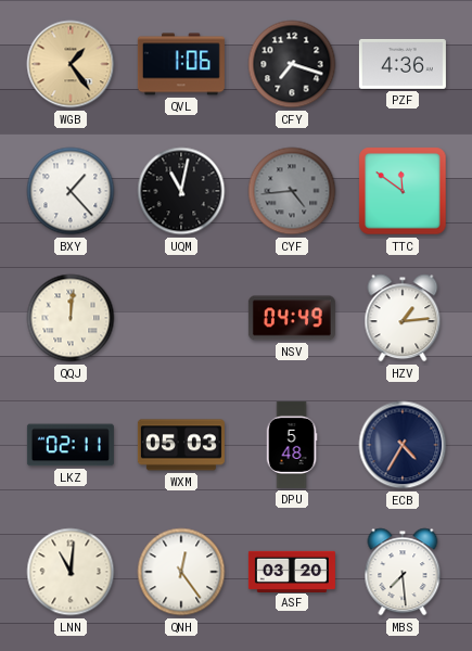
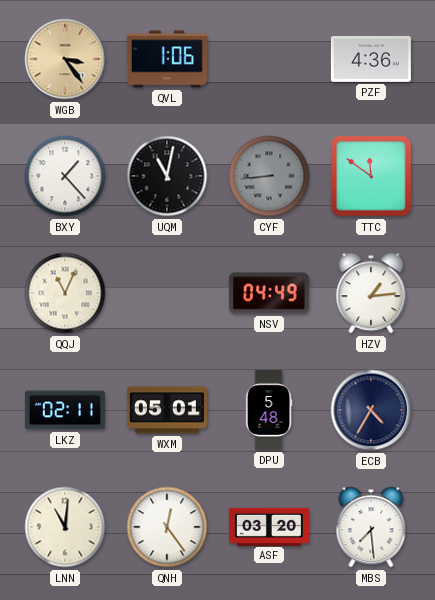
WGB: 1:24 -> 3:24
CFY: 7:18 -> none
CYF: 4:44 -> 8:44
QQJ: 12:01 -> 11:04
WXM: 05:03 -> 05:01
